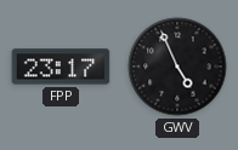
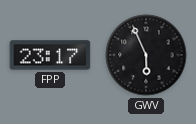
GWV: 4:56 -> 5:56
